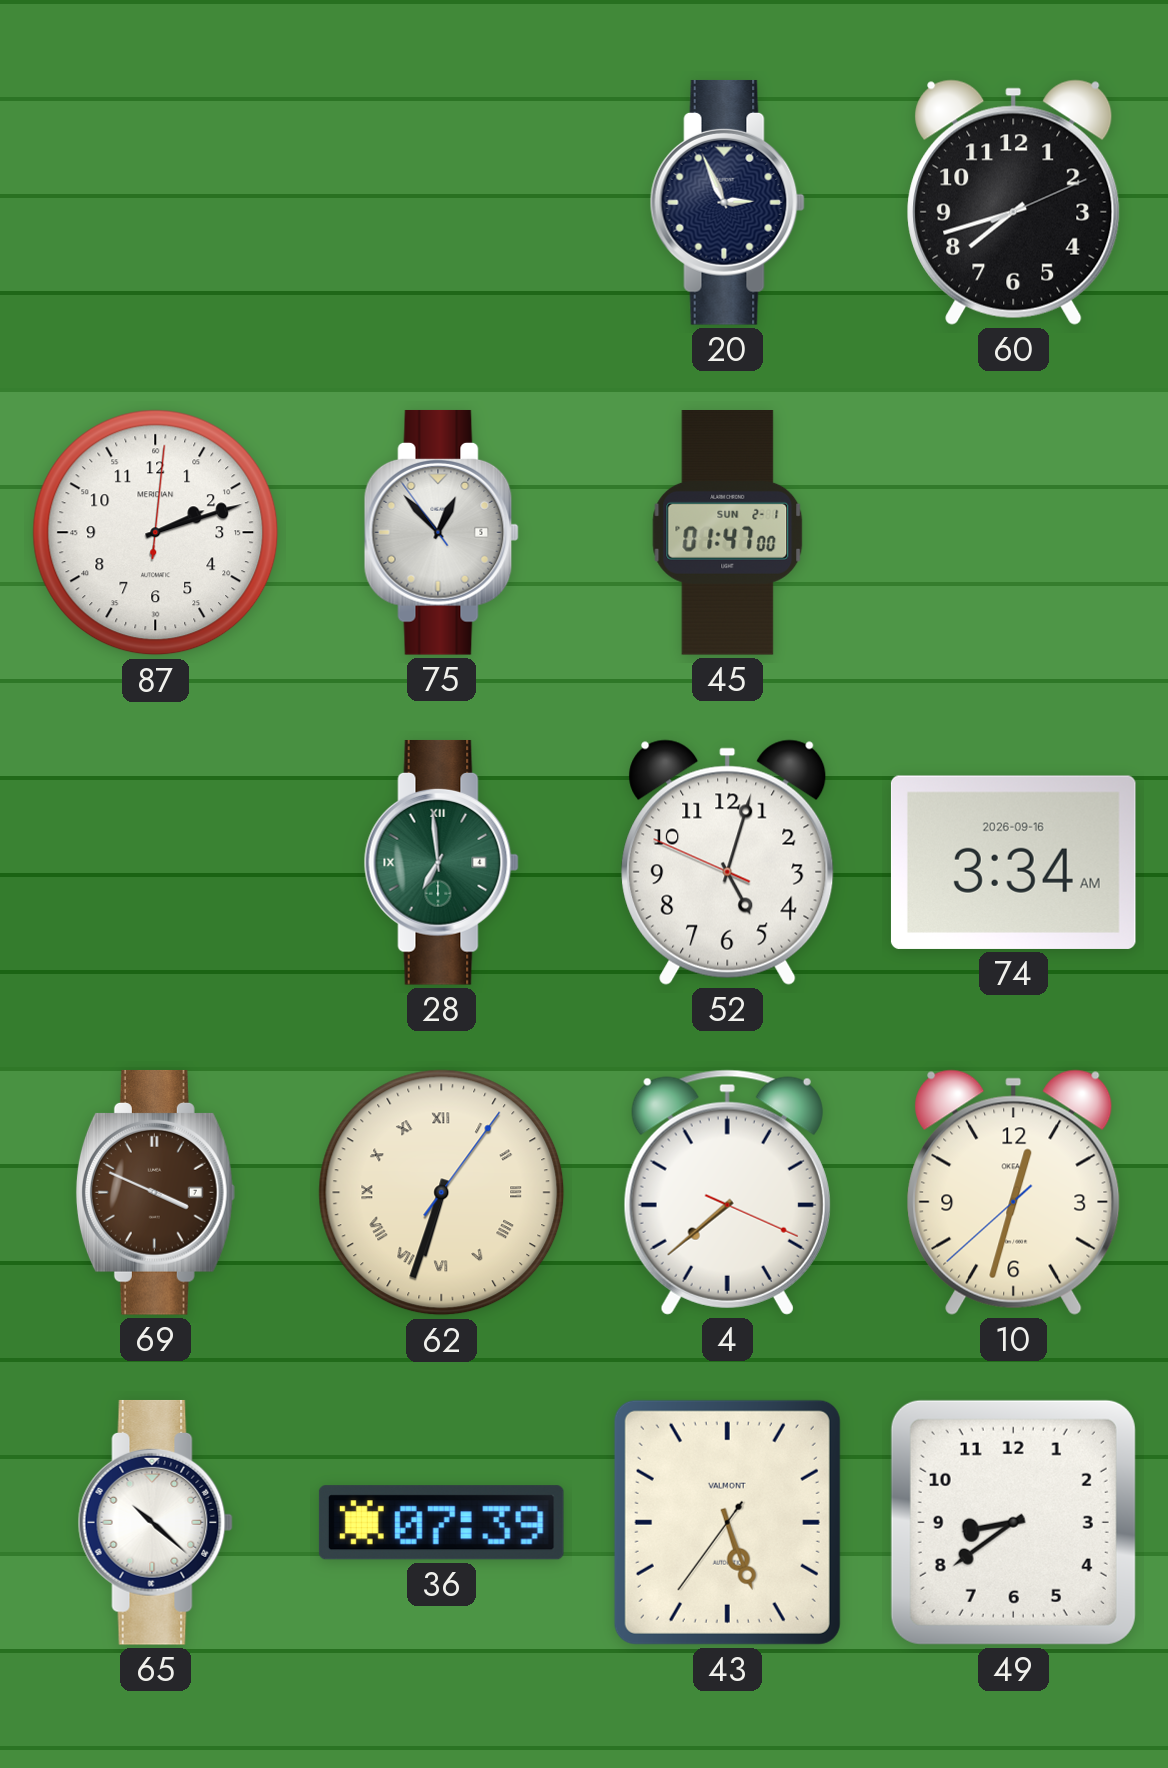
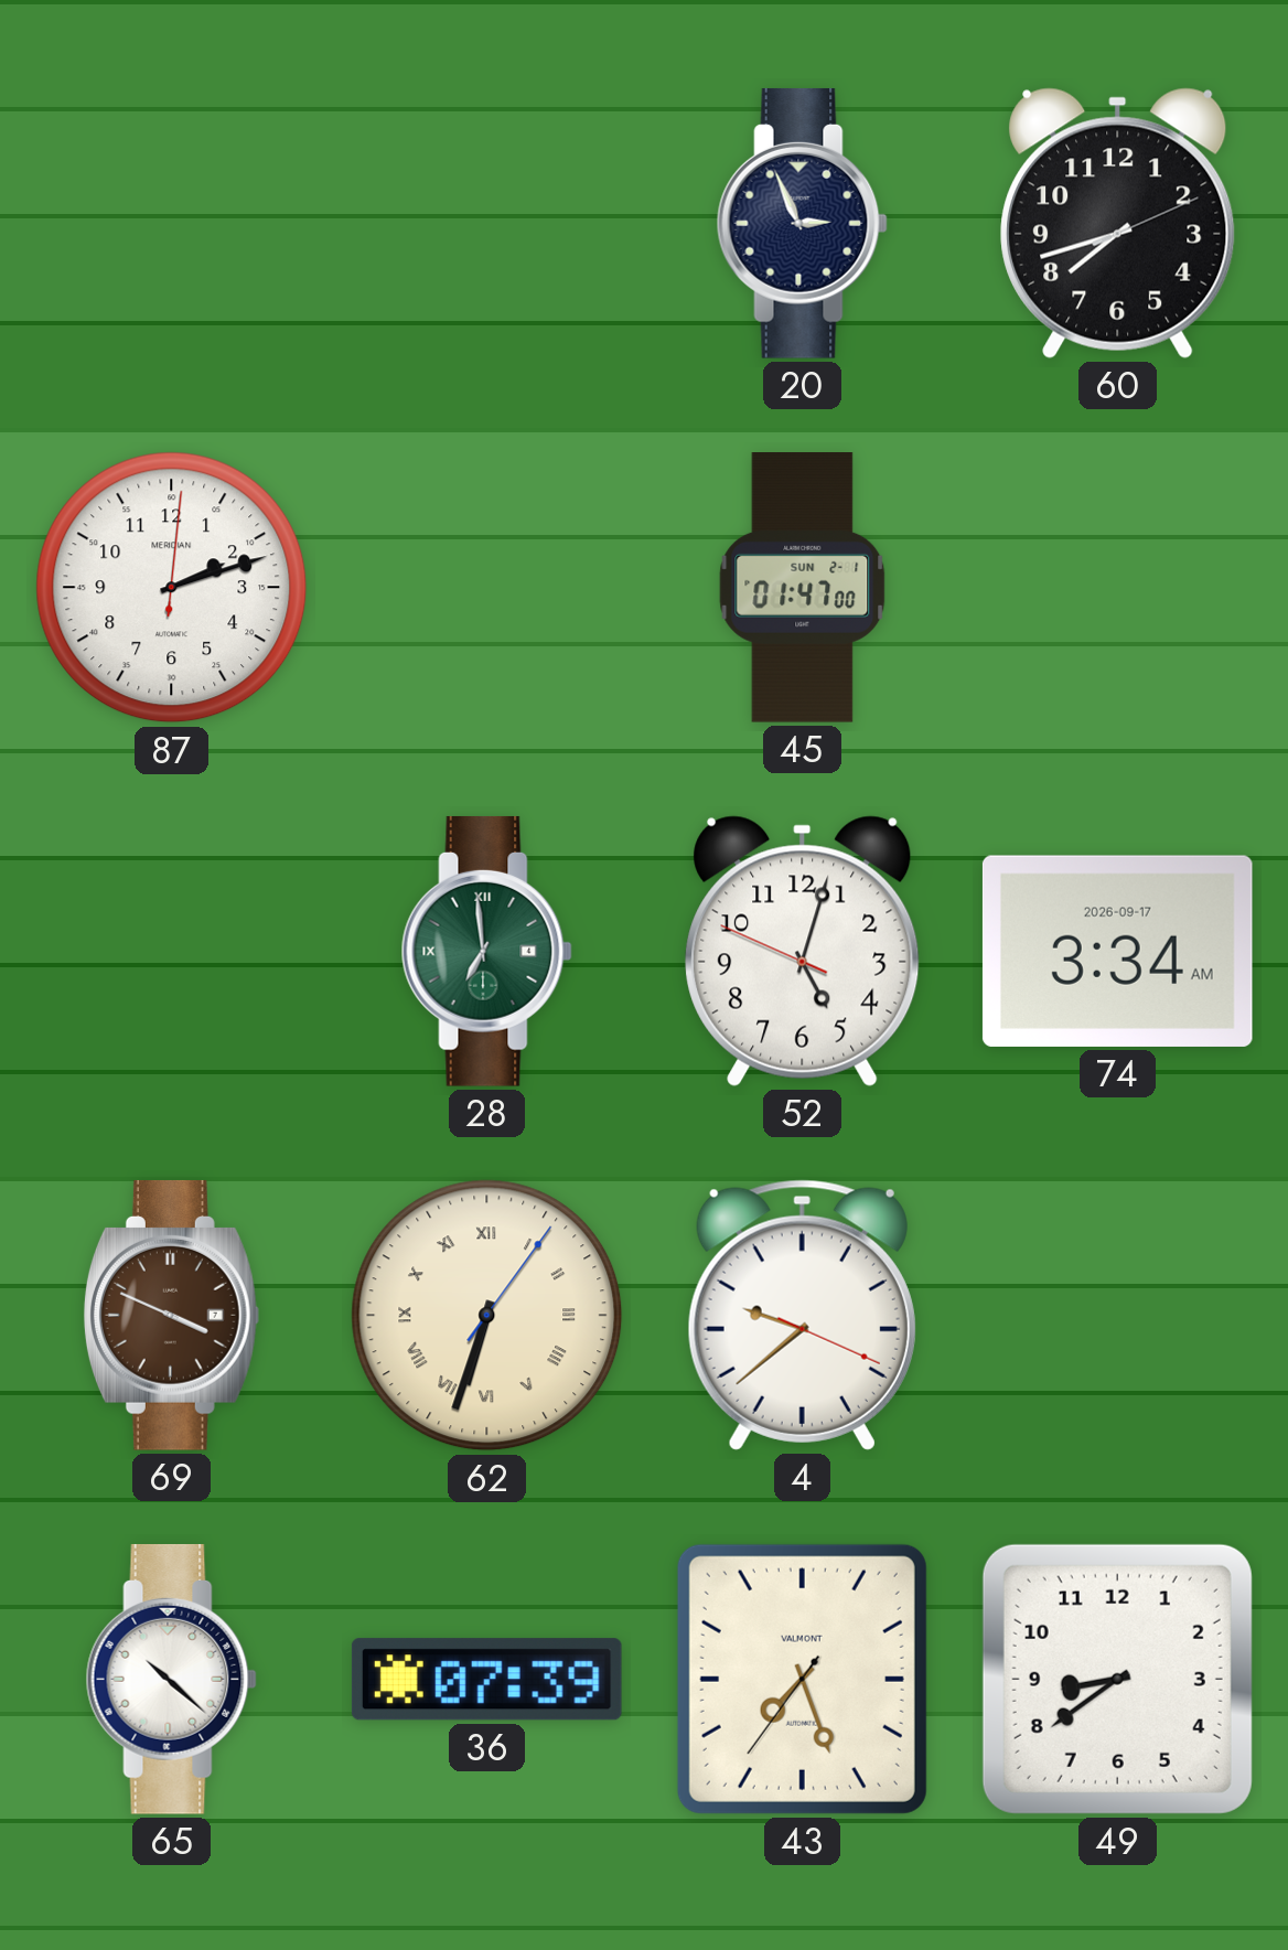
75: 12:52 -> none
74 date: 2026-09-16 -> 2026-09-17
4: 7:38 -> 9:38
10: 12:32 -> none
43: 5:26 -> 7:26
